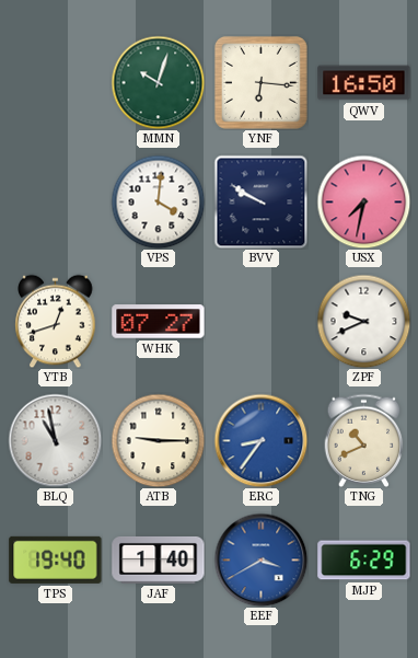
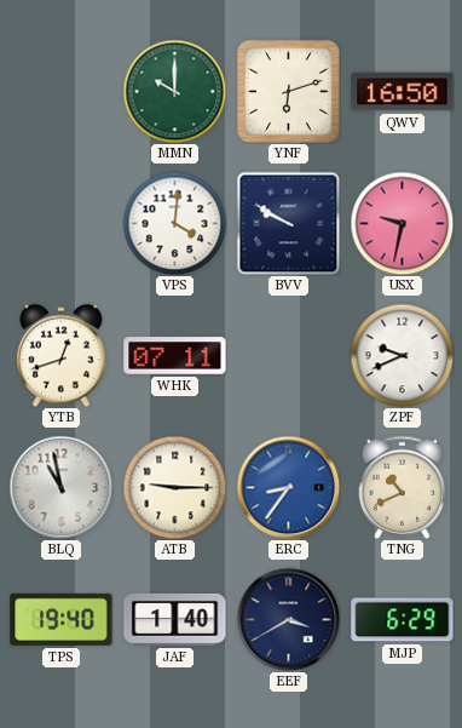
MMN: 10:03 -> 10:00
YNF: 6:16 -> 6:12
USX: 7:32 -> 9:32
WHK: 07:27 -> 07:11
EEF dial: blue -> navy
